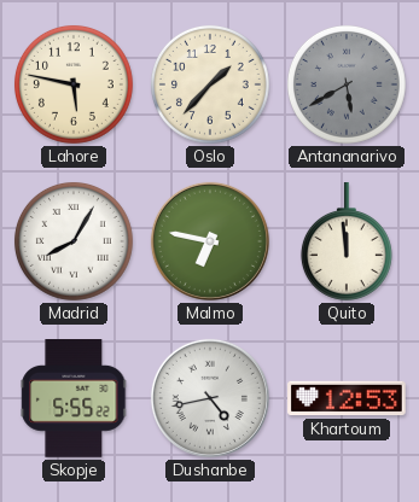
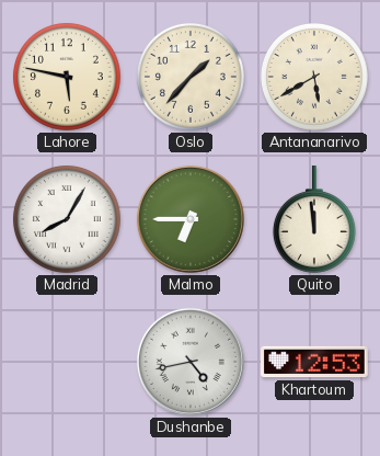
Antananarivo dial: grey -> cream
Malmo: 6:47 -> 6:45
Skopje: 5:55 -> none
